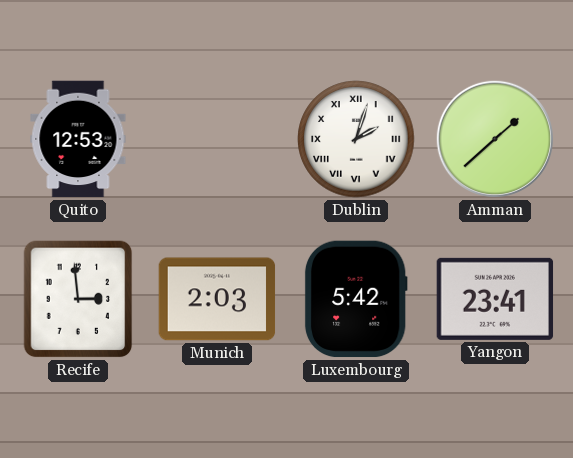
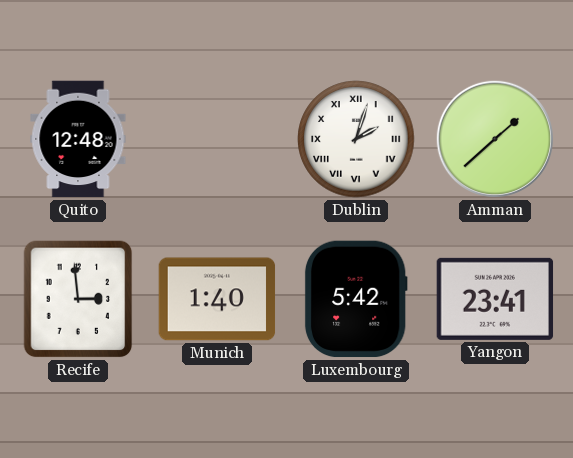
Quito: 12:53 -> 12:48
Munich: 2:03 -> 1:40
